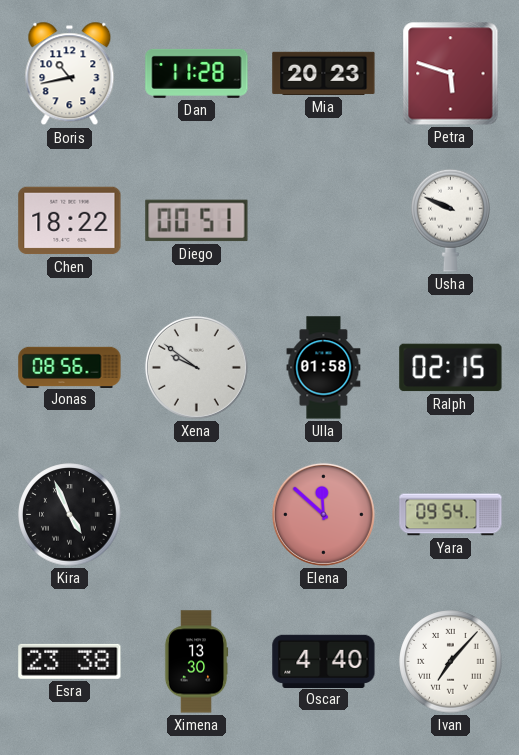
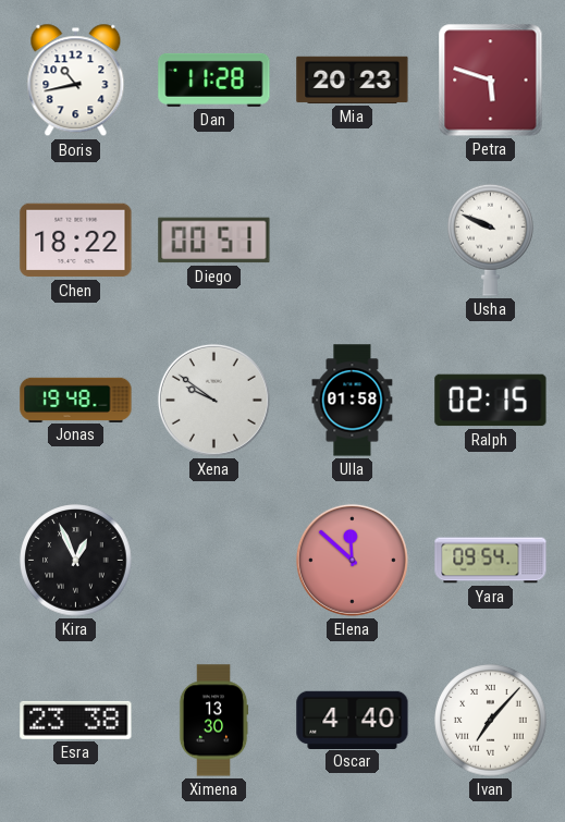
Jonas: 08:56 -> 19:48
Kira: 4:56 -> 12:56
